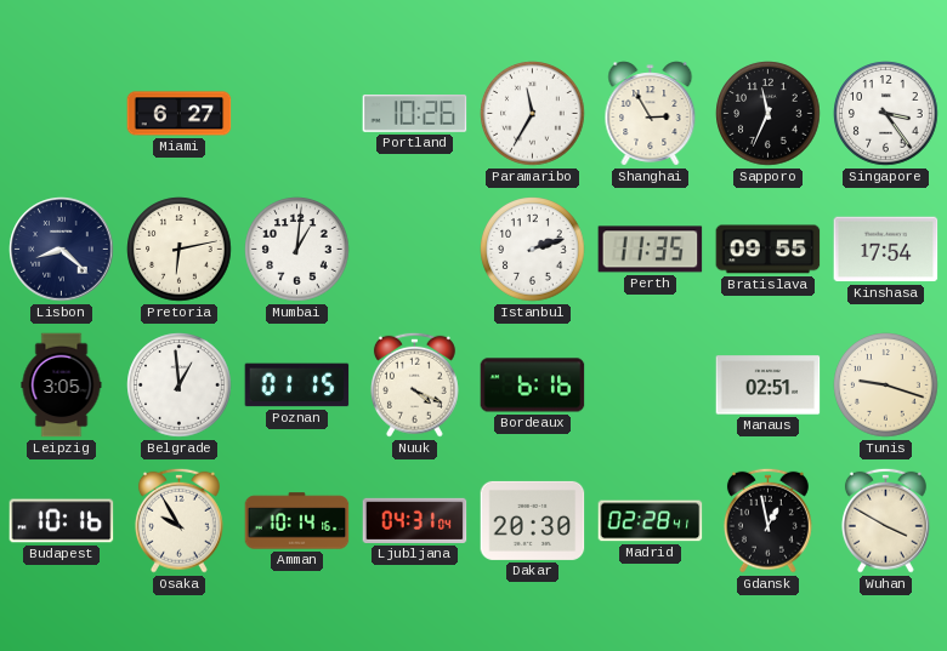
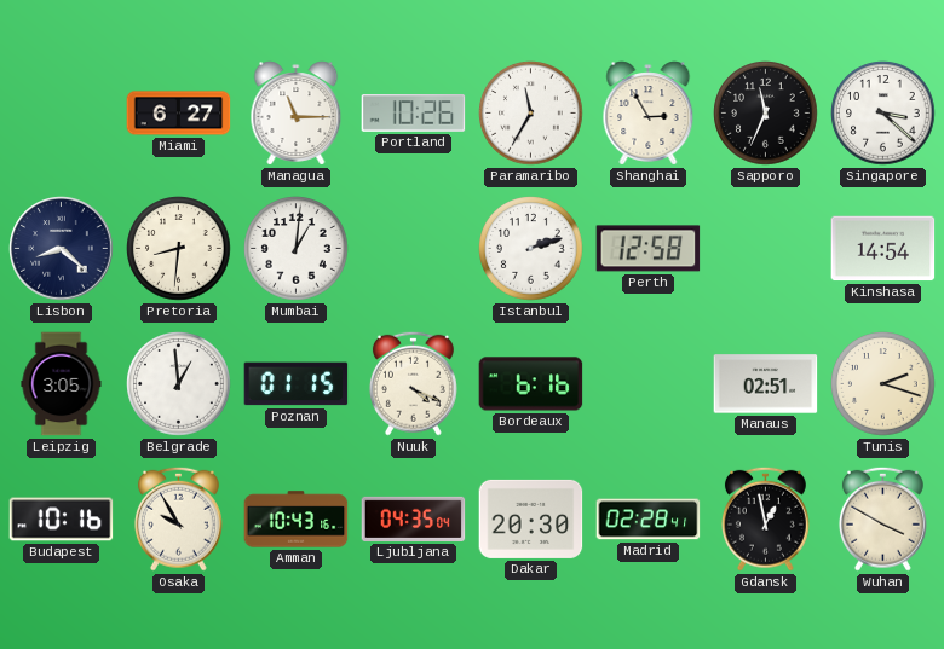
Managua: none -> 11:15
Singapore: 3:24 -> 3:22
Pretoria: 6:13 -> 8:31
Perth: 11:35 -> 12:58
Bratislava: 09:55 -> none
Kinshasa: 17:54 -> 14:54
Tunis: 9:18 -> 2:18
Amman: 10:14 -> 10:43
Ljubljana: 04:31 -> 04:35
